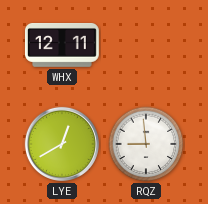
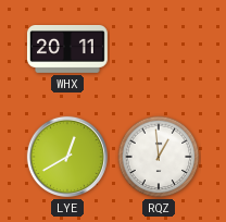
WHX: 12:11 -> 20:11
RQZ: 8:59 -> 12:59
